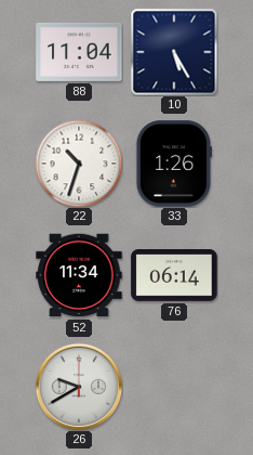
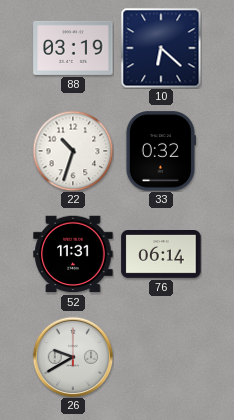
88: 11:04 -> 03:19
10: 5:25 -> 6:22
33: 1:26 -> 0:32
52: 11:34 -> 11:31
